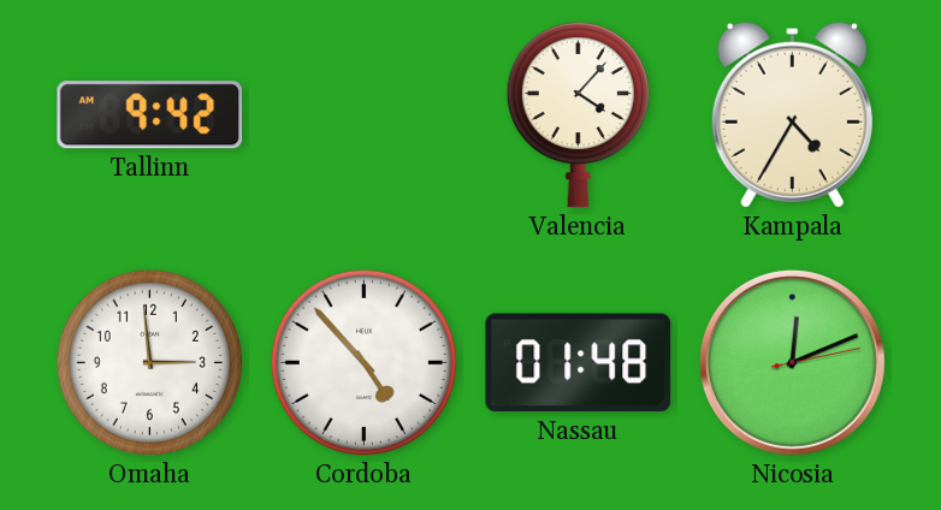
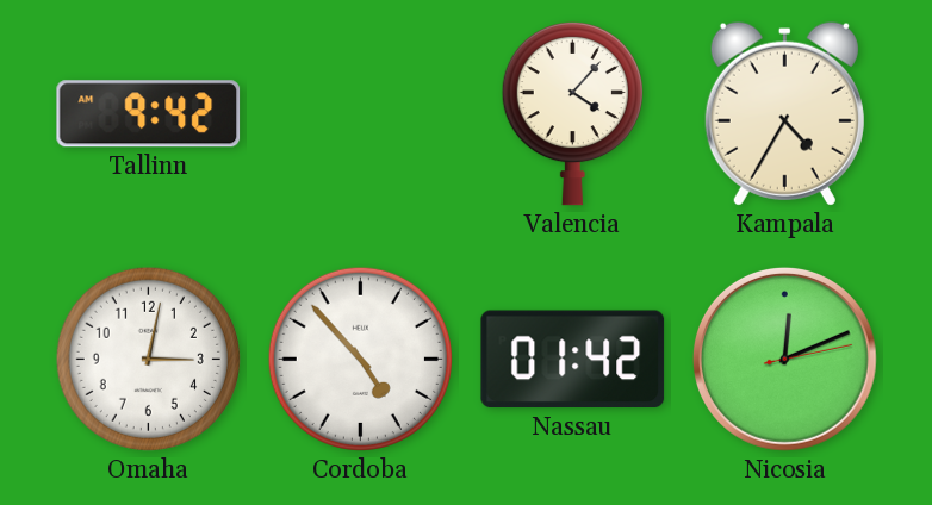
Omaha: 2:59 -> 3:02
Nassau: 01:48 -> 01:42
